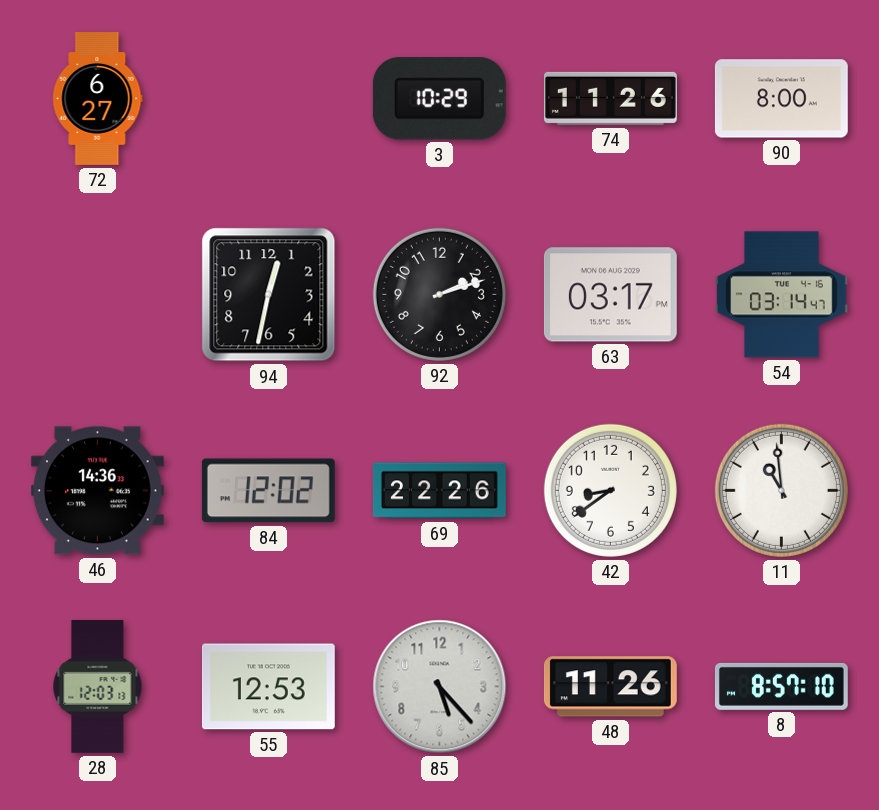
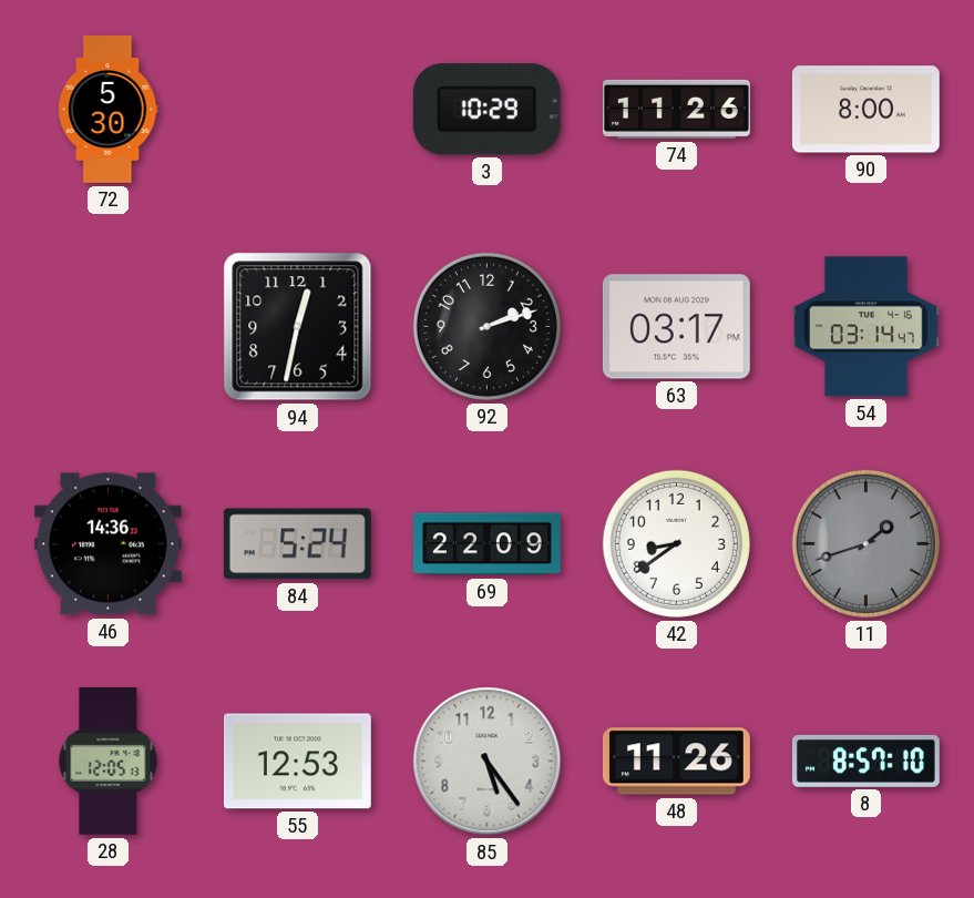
72: 6:27 -> 5:30
84: 12:02 -> 5:24
69: 22:26 -> 22:09
11: 10:59 -> 1:42
11 dial: white -> grey
28: 12:03 -> 12:05
85: 5:23 -> 5:24
